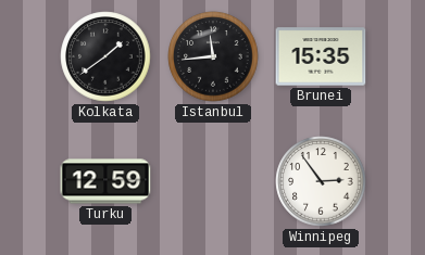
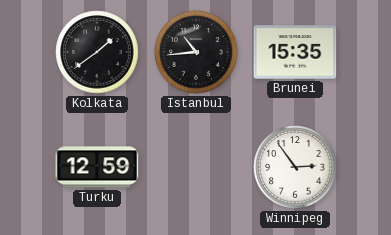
Istanbul: 11:44 -> 10:44
